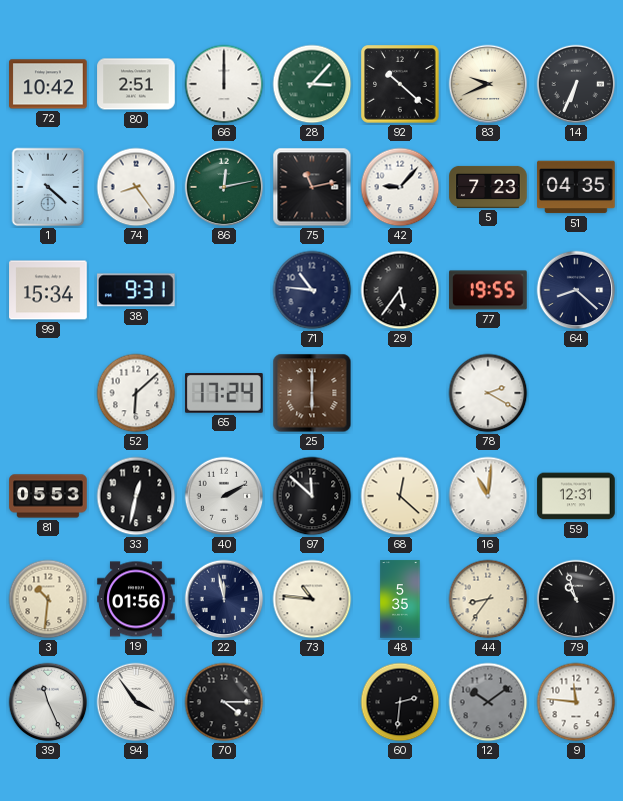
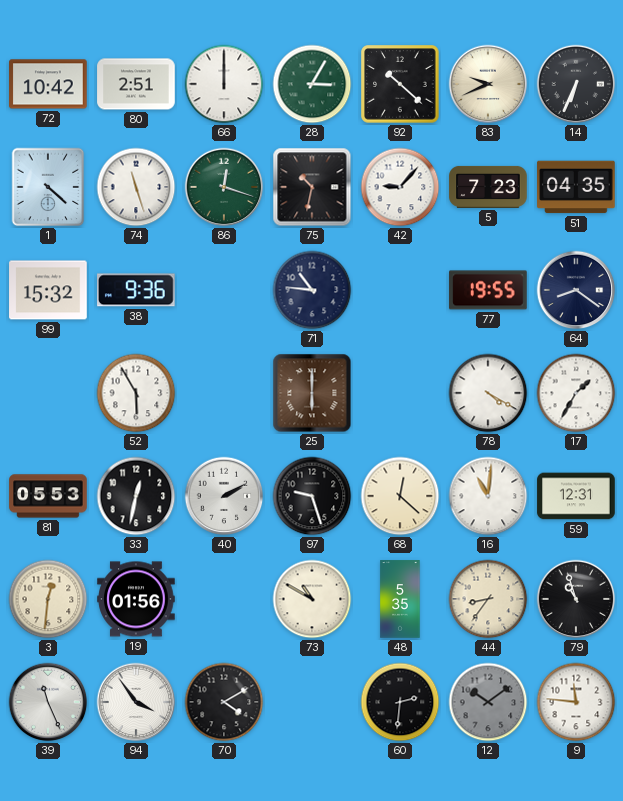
28: 3:07 -> 3:05
74: 8:24 -> 11:27
86: 12:13 -> 12:18
75: 11:13 -> 10:32
99: 15:34 -> 15:32
38: 9:31 -> 9:36
29: 5:36 -> none
64: 8:22 -> 8:21
52: 6:08 -> 5:55
65: 17:24 -> none
78: 2:20 -> 4:20
17: none -> 1:35
97: 11:52 -> 9:27
3: 10:31 -> 12:31
22: 11:58 -> none
73: 10:46 -> 10:50
70: 4:15 -> 4:10
